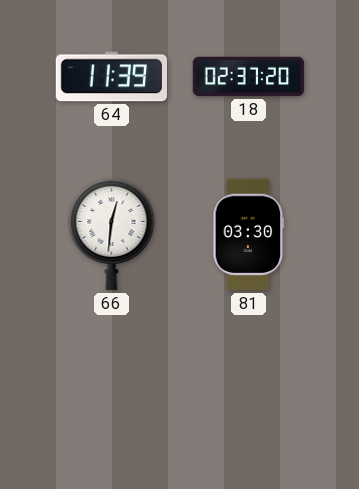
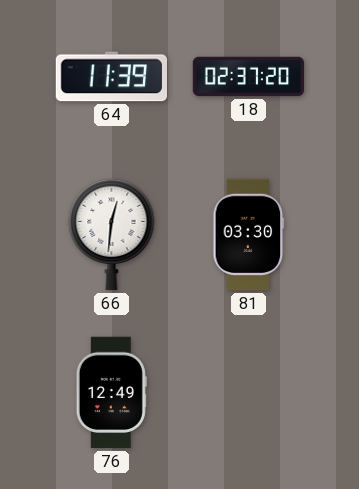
76: none -> 12:49
